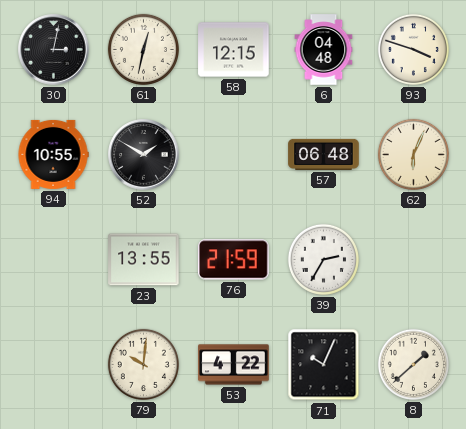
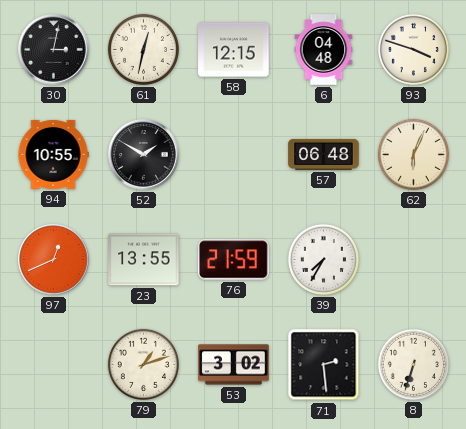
97: none -> 12:41
39: 2:35 -> 7:35
79: 10:01 -> 1:12
53: 4:22 -> 3:02
71: 10:04 -> 2:29
8: 1:38 -> 6:33
